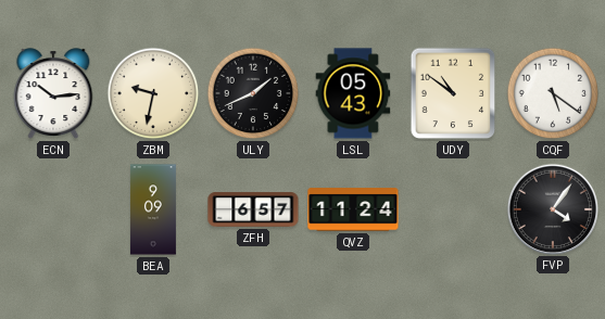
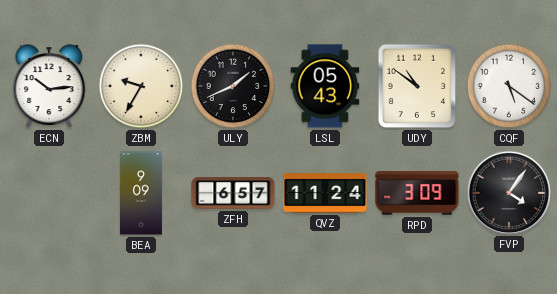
ZBM: 9:32 -> 9:35
RPD: none -> 3:09
